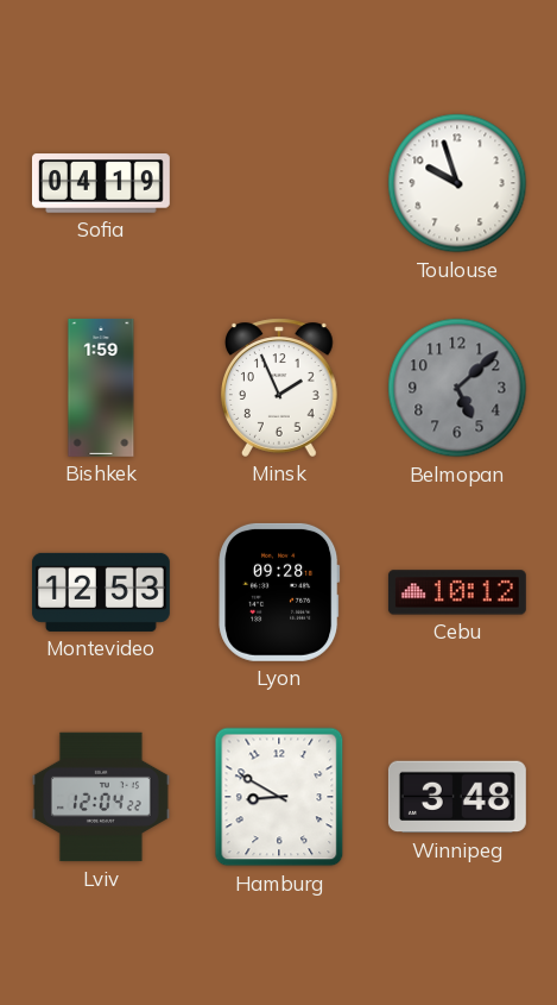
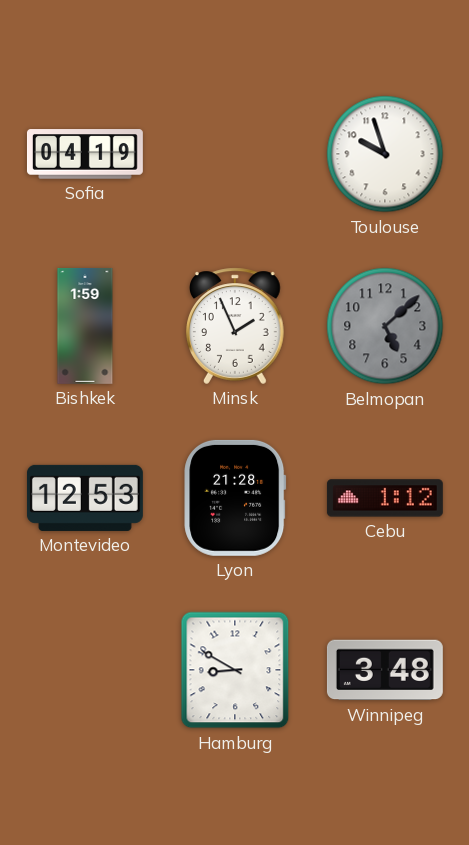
Lyon: 09:28 -> 21:28
Cebu: 10:12 -> 1:12
Lviv: 12:04 -> none
